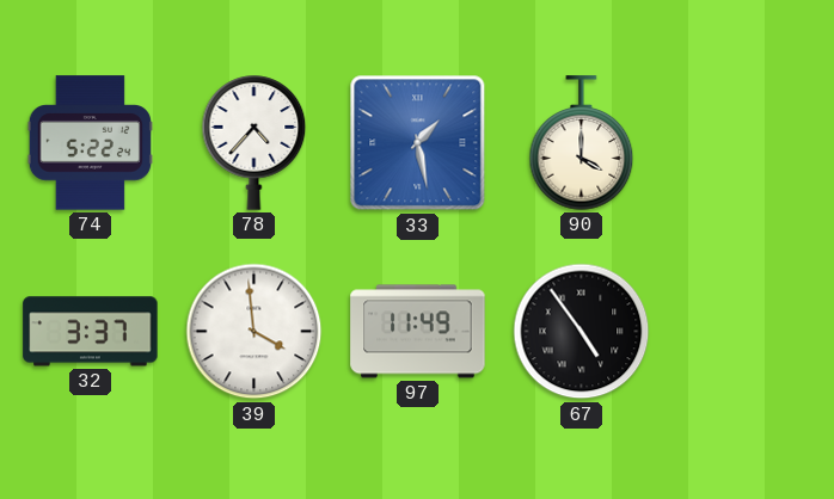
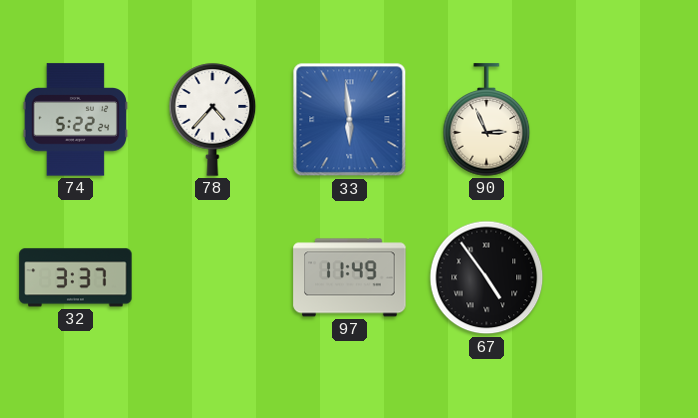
33: 1:28 -> 5:59
90: 4:00 -> 2:56
39: 3:59 -> none
